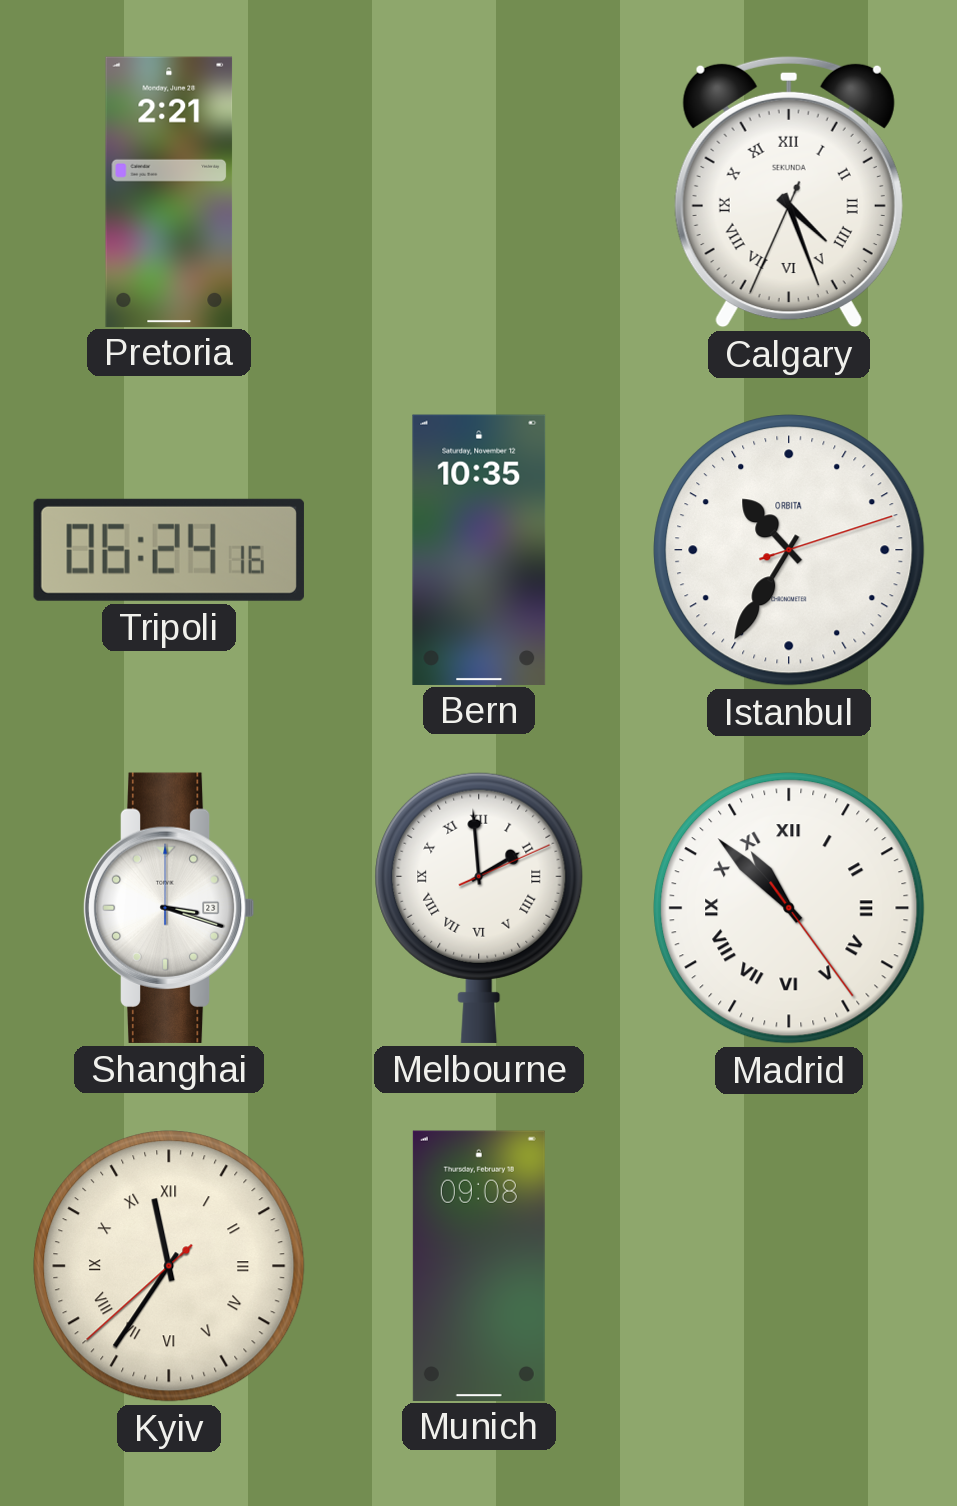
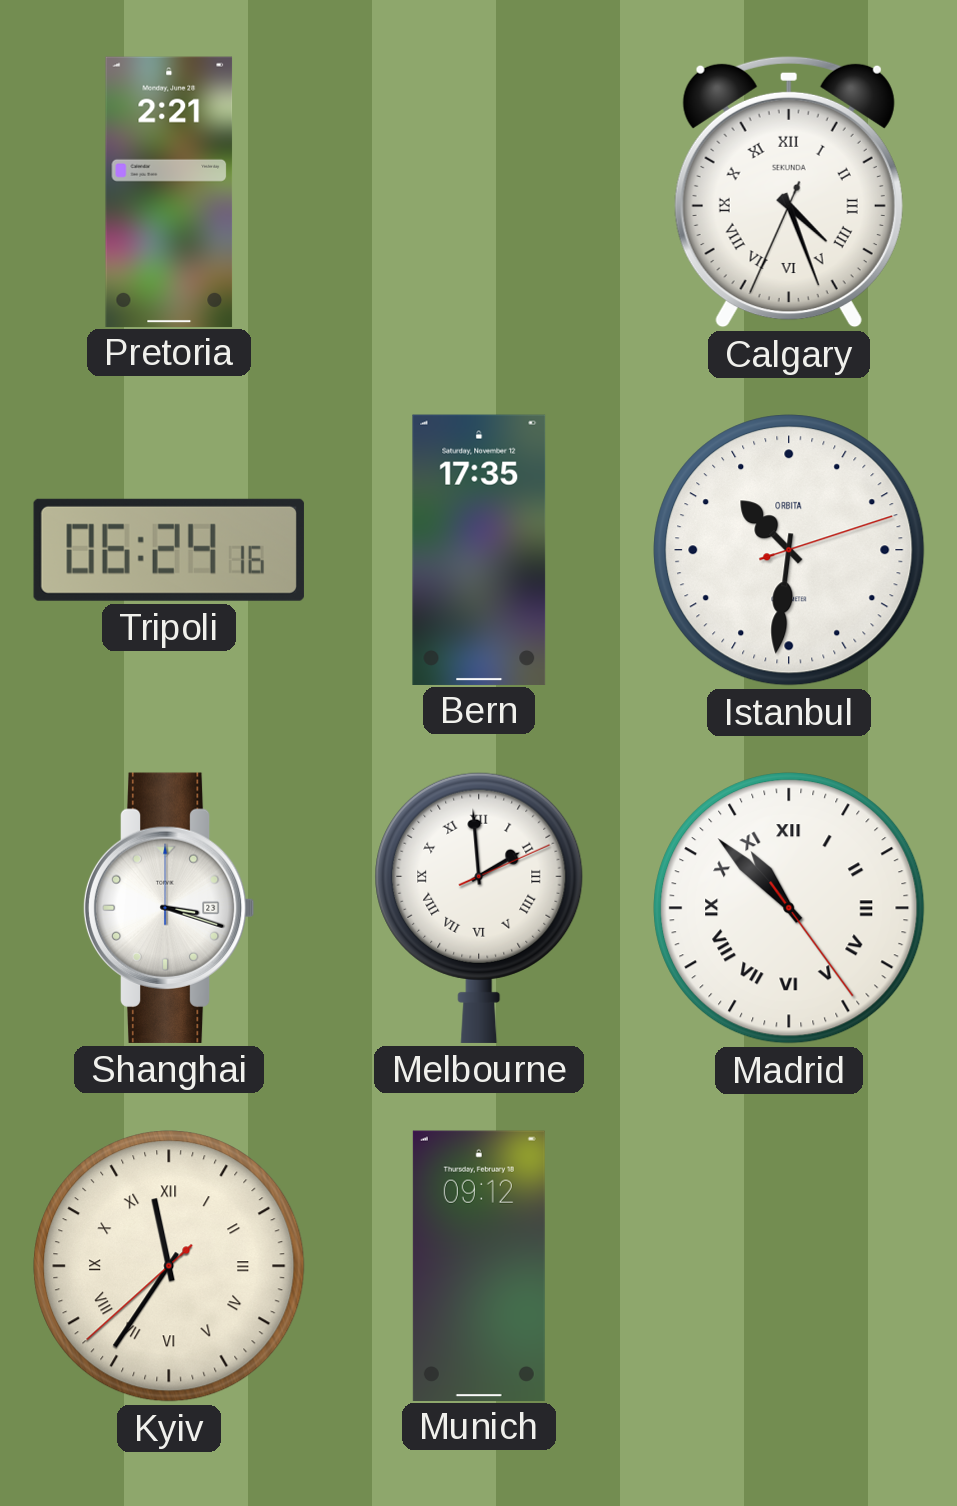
Bern: 10:35 -> 17:35
Istanbul: 10:35 -> 10:31
Munich: 09:08 -> 09:12
